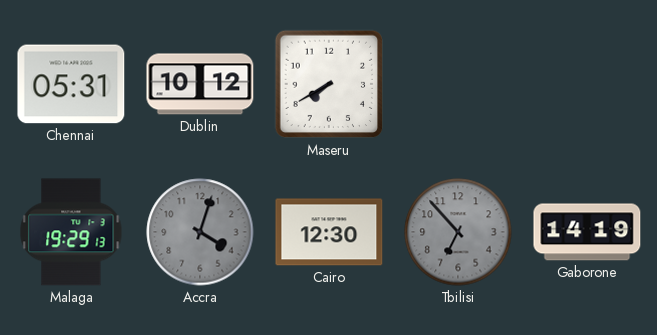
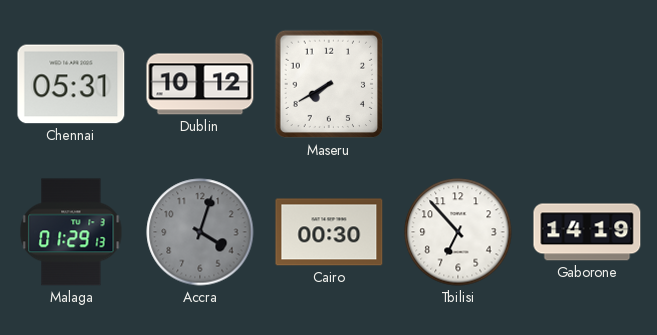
Malaga: 19:29 -> 01:29
Cairo: 12:30 -> 00:30
Tbilisi dial: grey -> white
